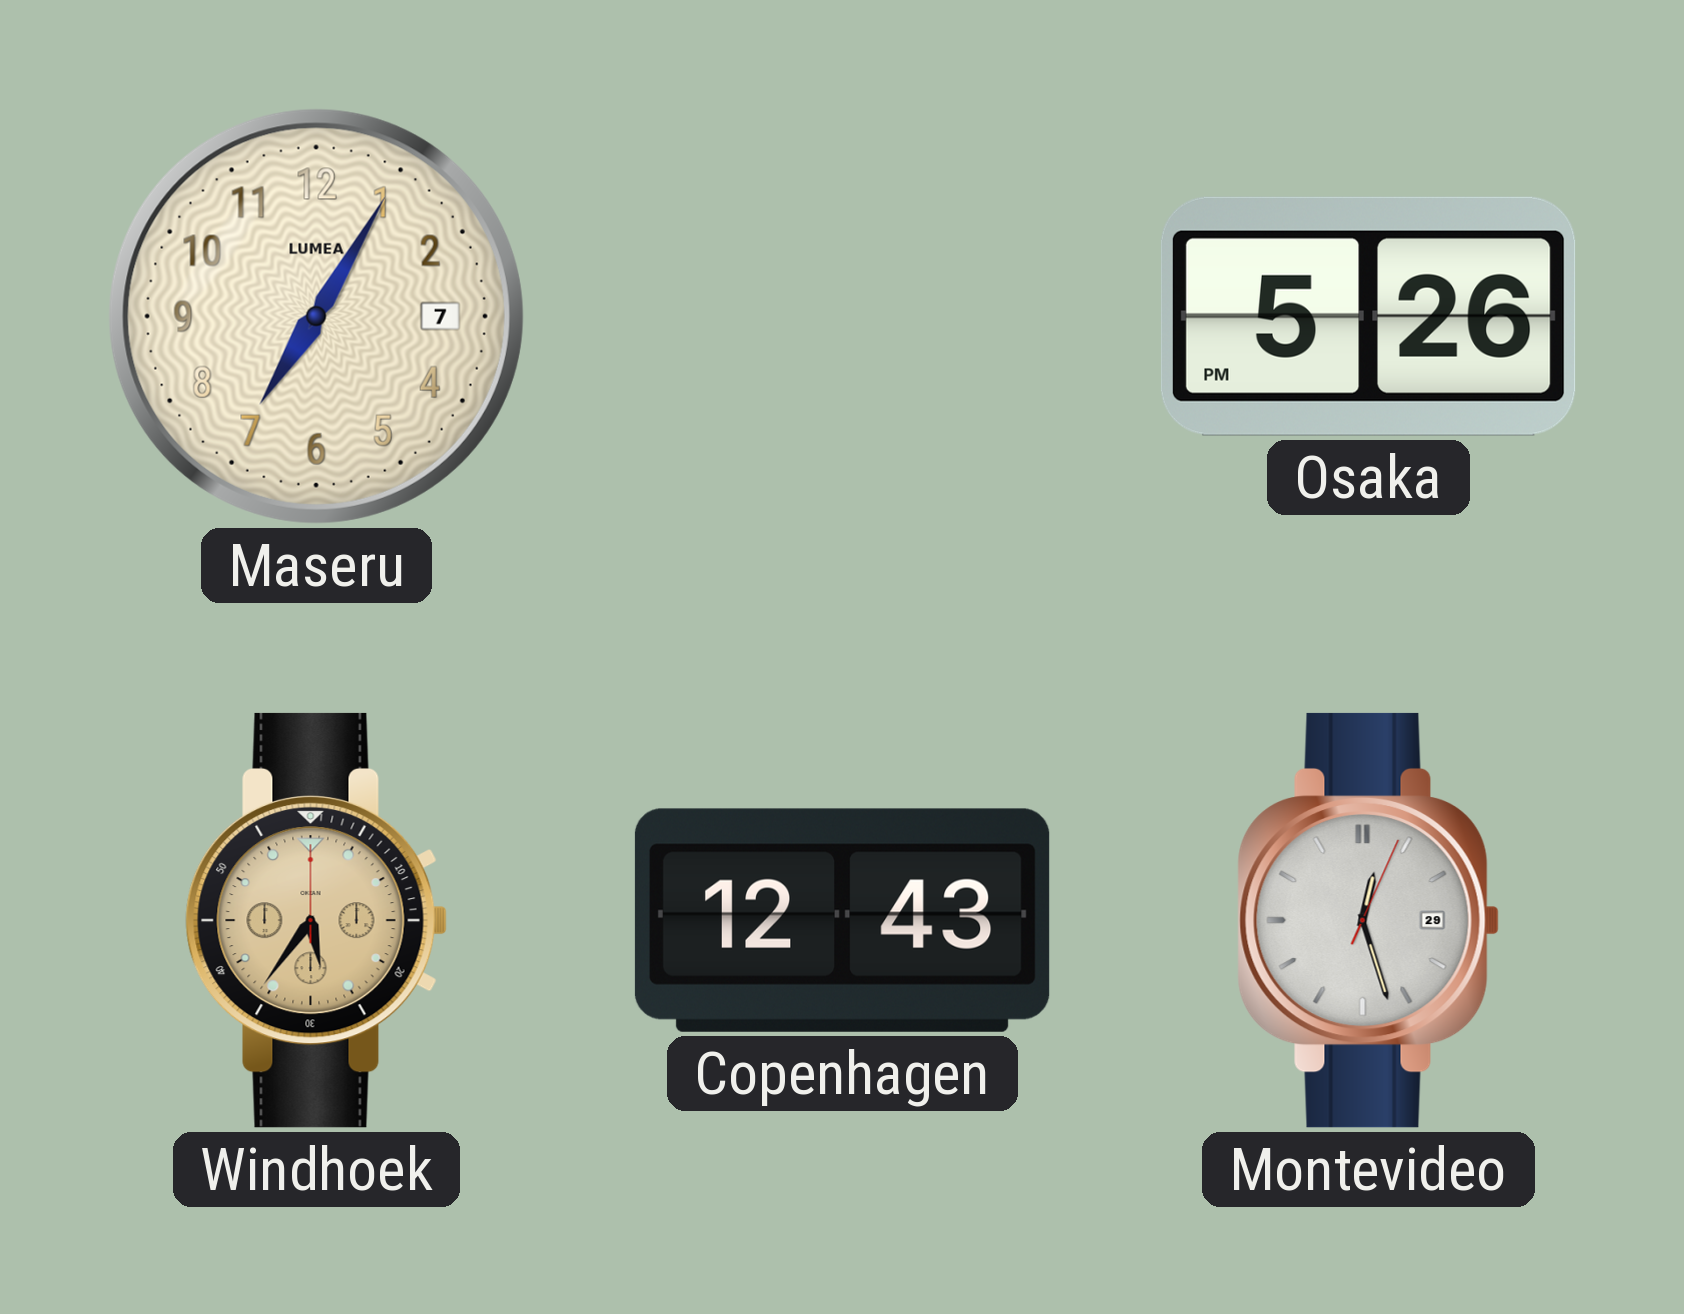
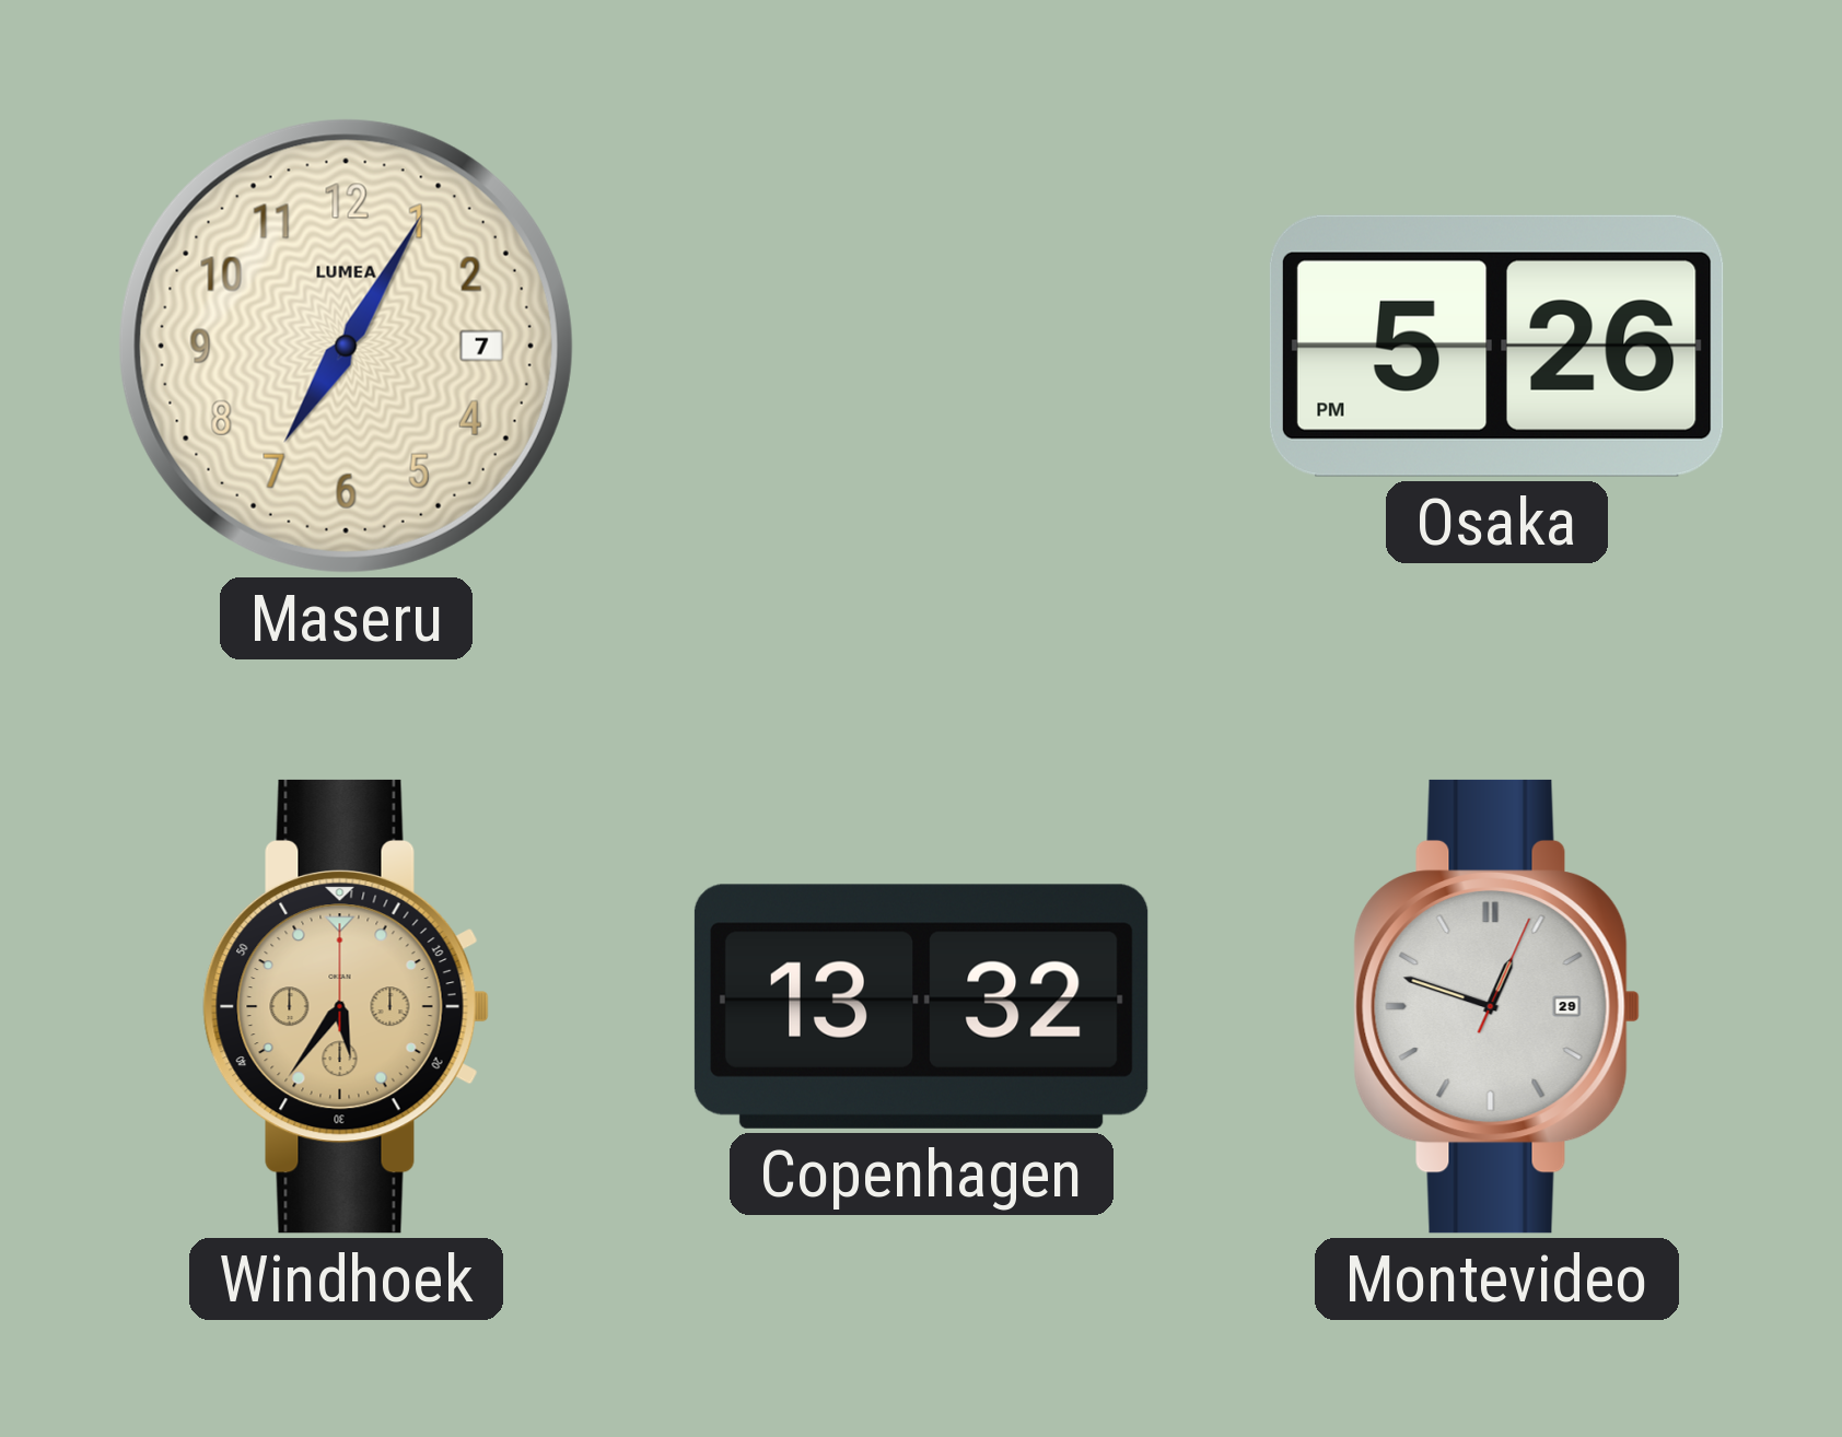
Copenhagen: 12:43 -> 13:32
Montevideo: 12:27 -> 12:48
